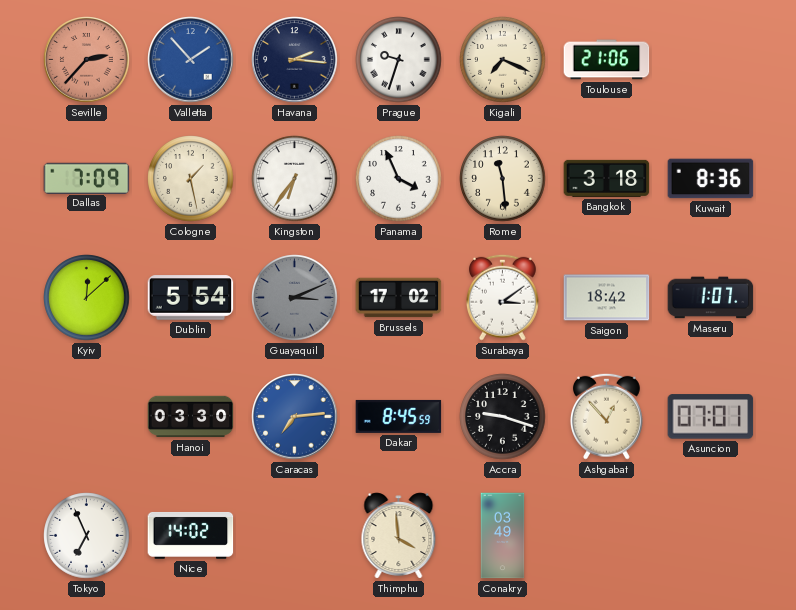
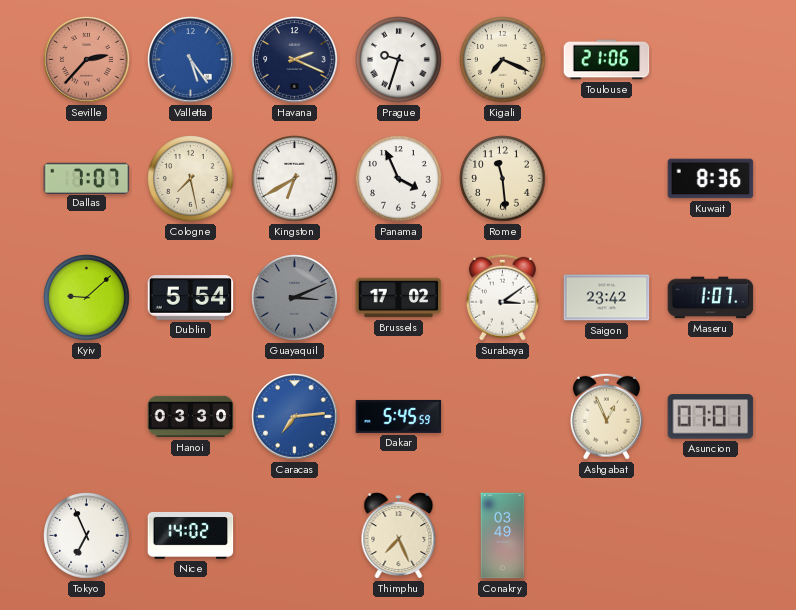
Valletta: 1:53 -> 5:24
Havana: 2:16 -> 2:19
Dallas: 7:09 -> 7:07
Cologne: 1:28 -> 7:28
Kingston: 6:36 -> 6:40
Bangkok: 3:18 -> none
Kyiv: 12:08 -> 9:08
Saigon: 18:42 -> 23:42
Dakar: 8:45 -> 5:45
Accra: 9:18 -> none
Ashgabat: 12:53 -> 12:56
Thimphu: 3:59 -> 7:26
